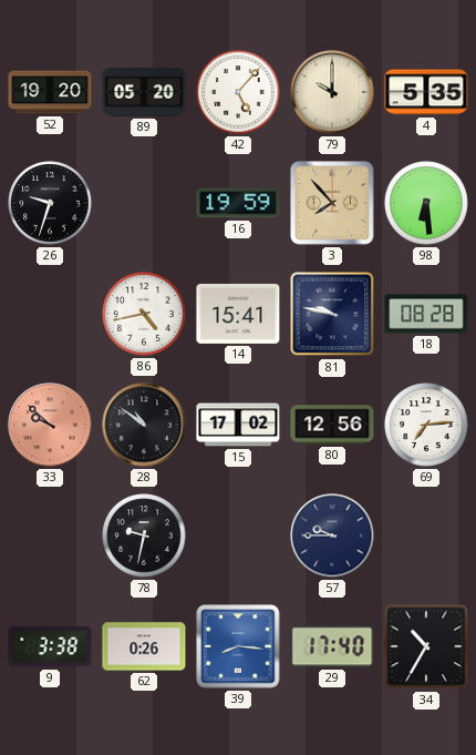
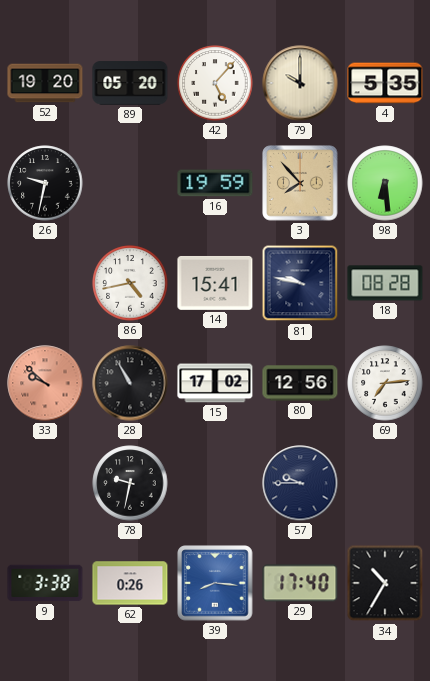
26: 9:33 -> 9:32
28: 10:51 -> 10:55
